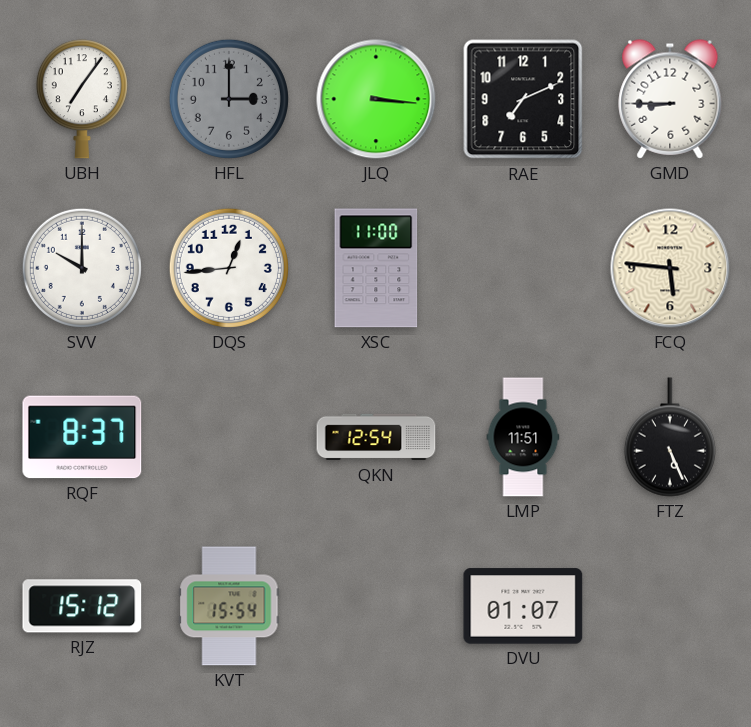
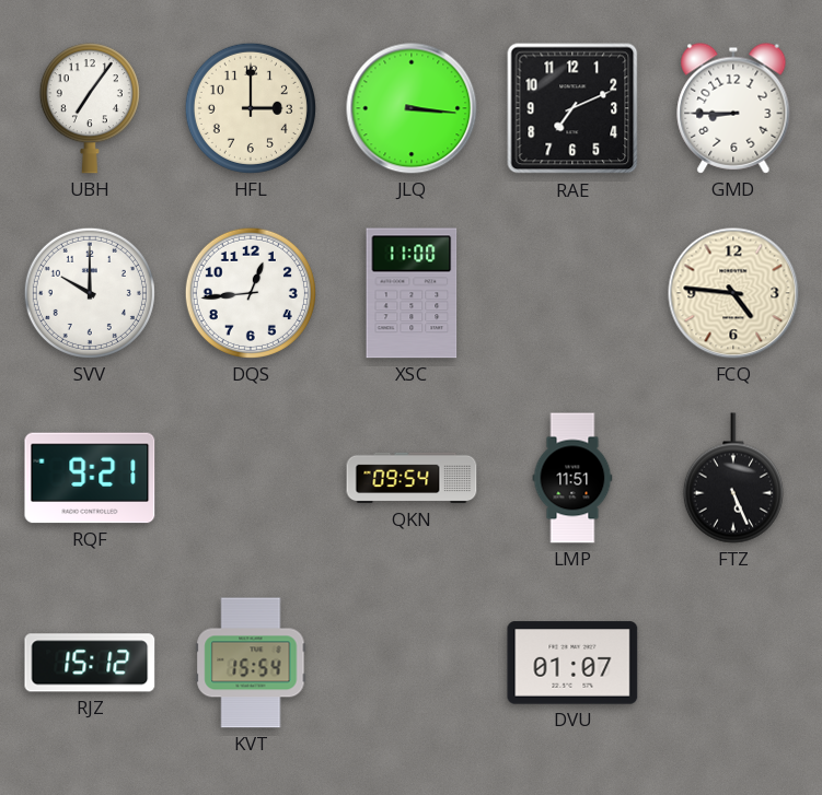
HFL dial: grey -> cream
FCQ: 5:46 -> 4:46
RQF: 8:37 -> 9:21
QKN: 12:54 -> 09:54
